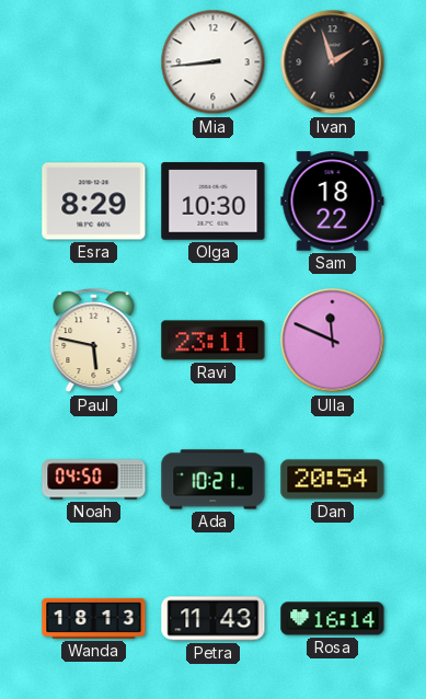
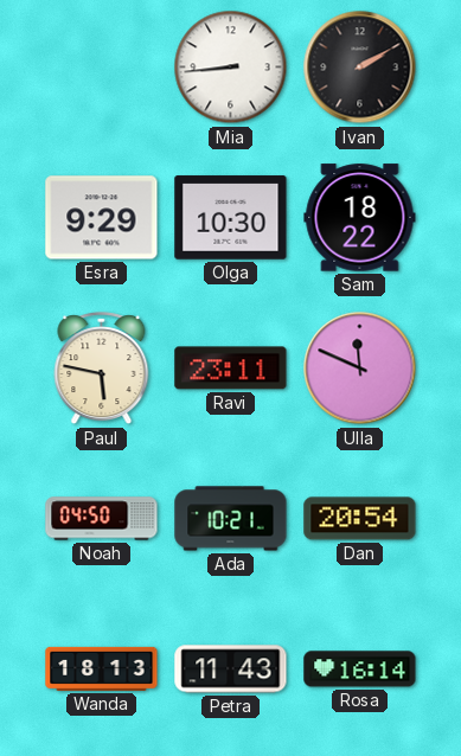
Ivan: 1:57 -> 2:10
Esra: 8:29 -> 9:29
